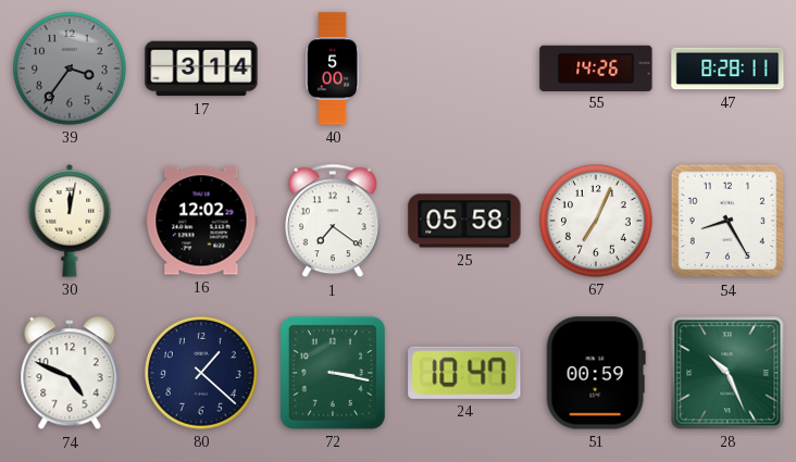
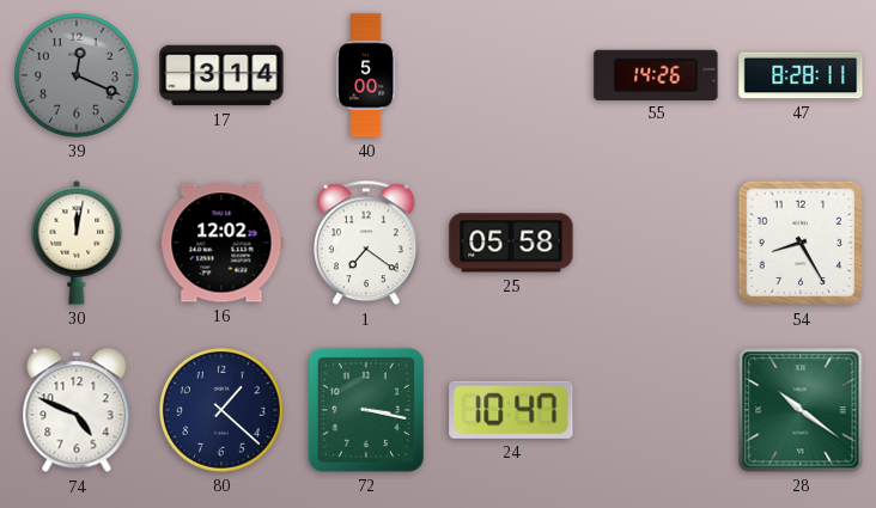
39: 3:36 -> 12:19
67: 7:04 -> none
51: 00:59 -> none
28: 10:26 -> 10:21
